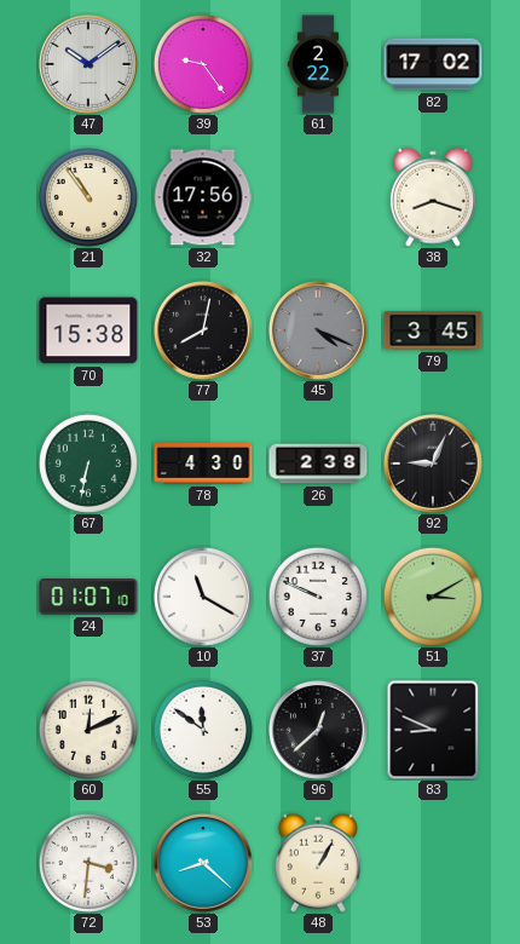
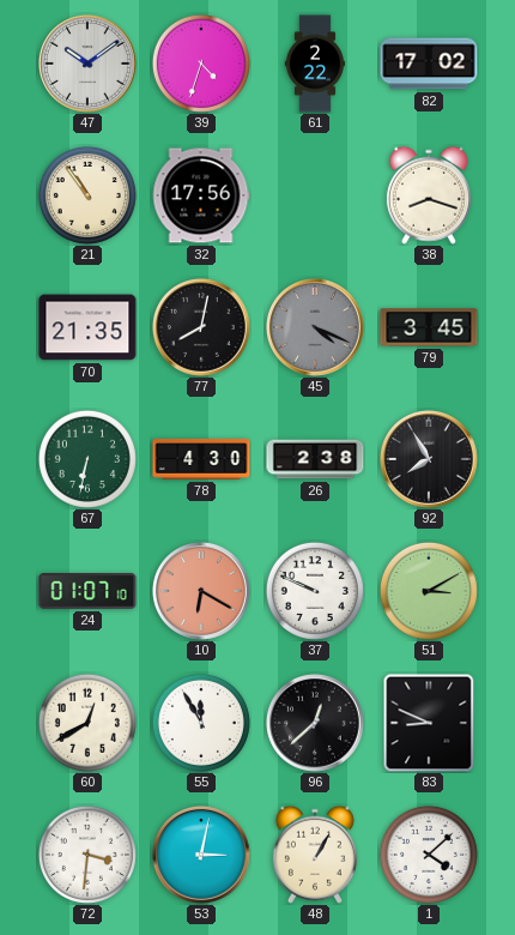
39: 9:24 -> 4:33
70: 15:38 -> 21:35
92: 9:04 -> 7:55
10: 11:20 -> 6:20
10 dial: white -> salmon
60: 12:11 -> 12:40
55: 11:51 -> 11:55
53: 8:22 -> 3:02
1: none -> 4:08
